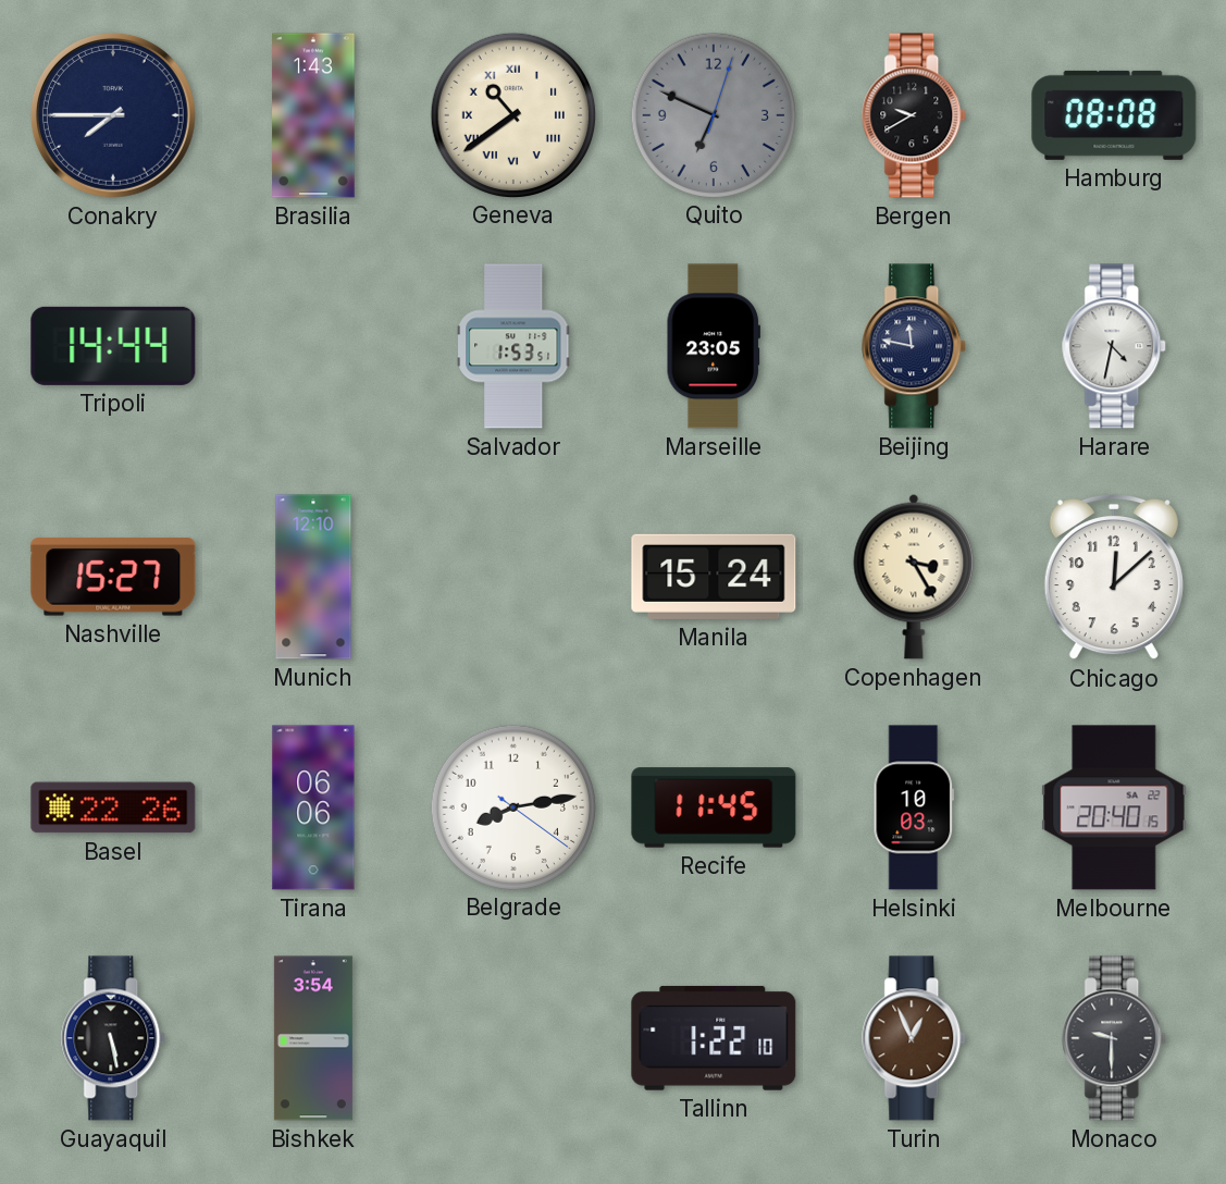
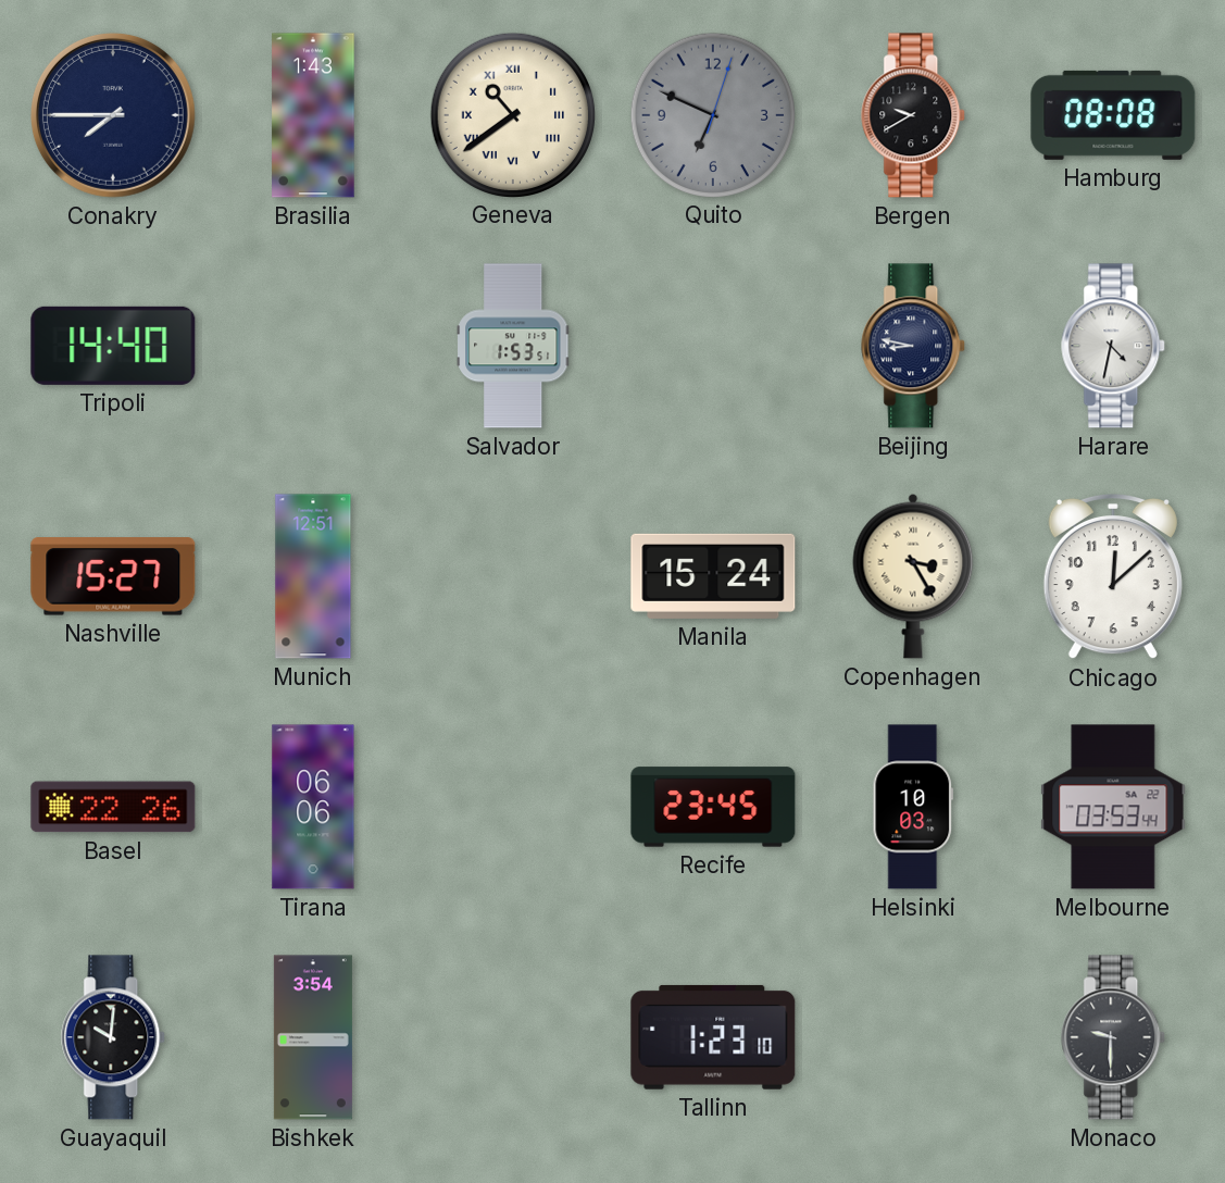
Tripoli: 14:44 -> 14:40
Marseille: 23:05 -> none
Beijing: 11:47 -> 8:47
Munich: 12:10 -> 12:51
Belgrade: 8:13 -> none
Recife: 11:45 -> 23:45
Melbourne: 20:40 -> 03:53
Guayaquil: 5:28 -> 10:01
Tallinn: 1:22 -> 1:23
Turin: 12:56 -> none
